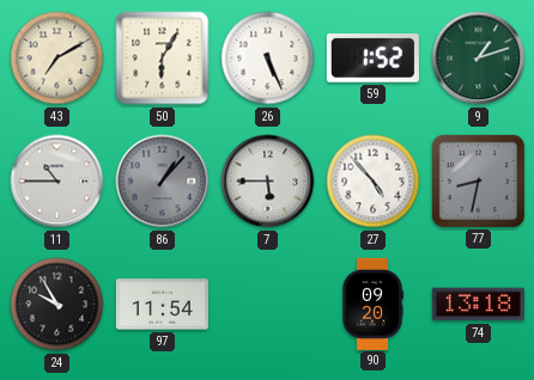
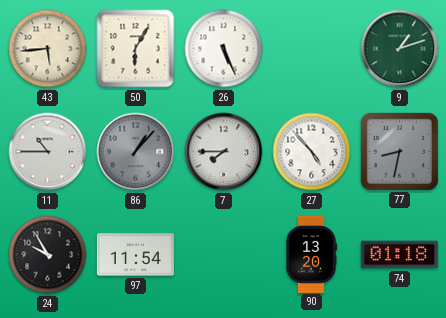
43: 7:10 -> 5:44
59: 1:52 -> none
7: 5:45 -> 7:45
90: 09:20 -> 13:20
74: 13:18 -> 01:18
